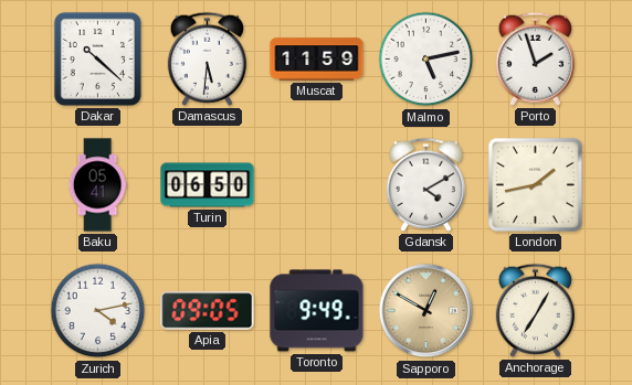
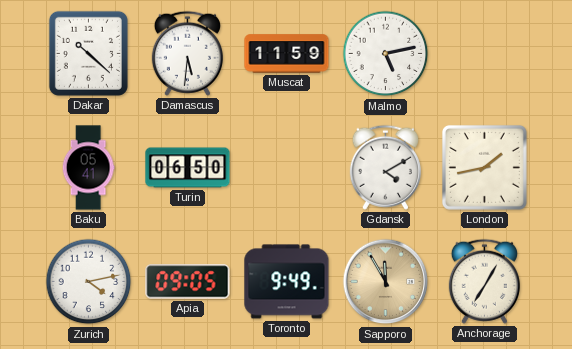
Porto: 1:57 -> none
Sapporo: 12:50 -> 11:55
